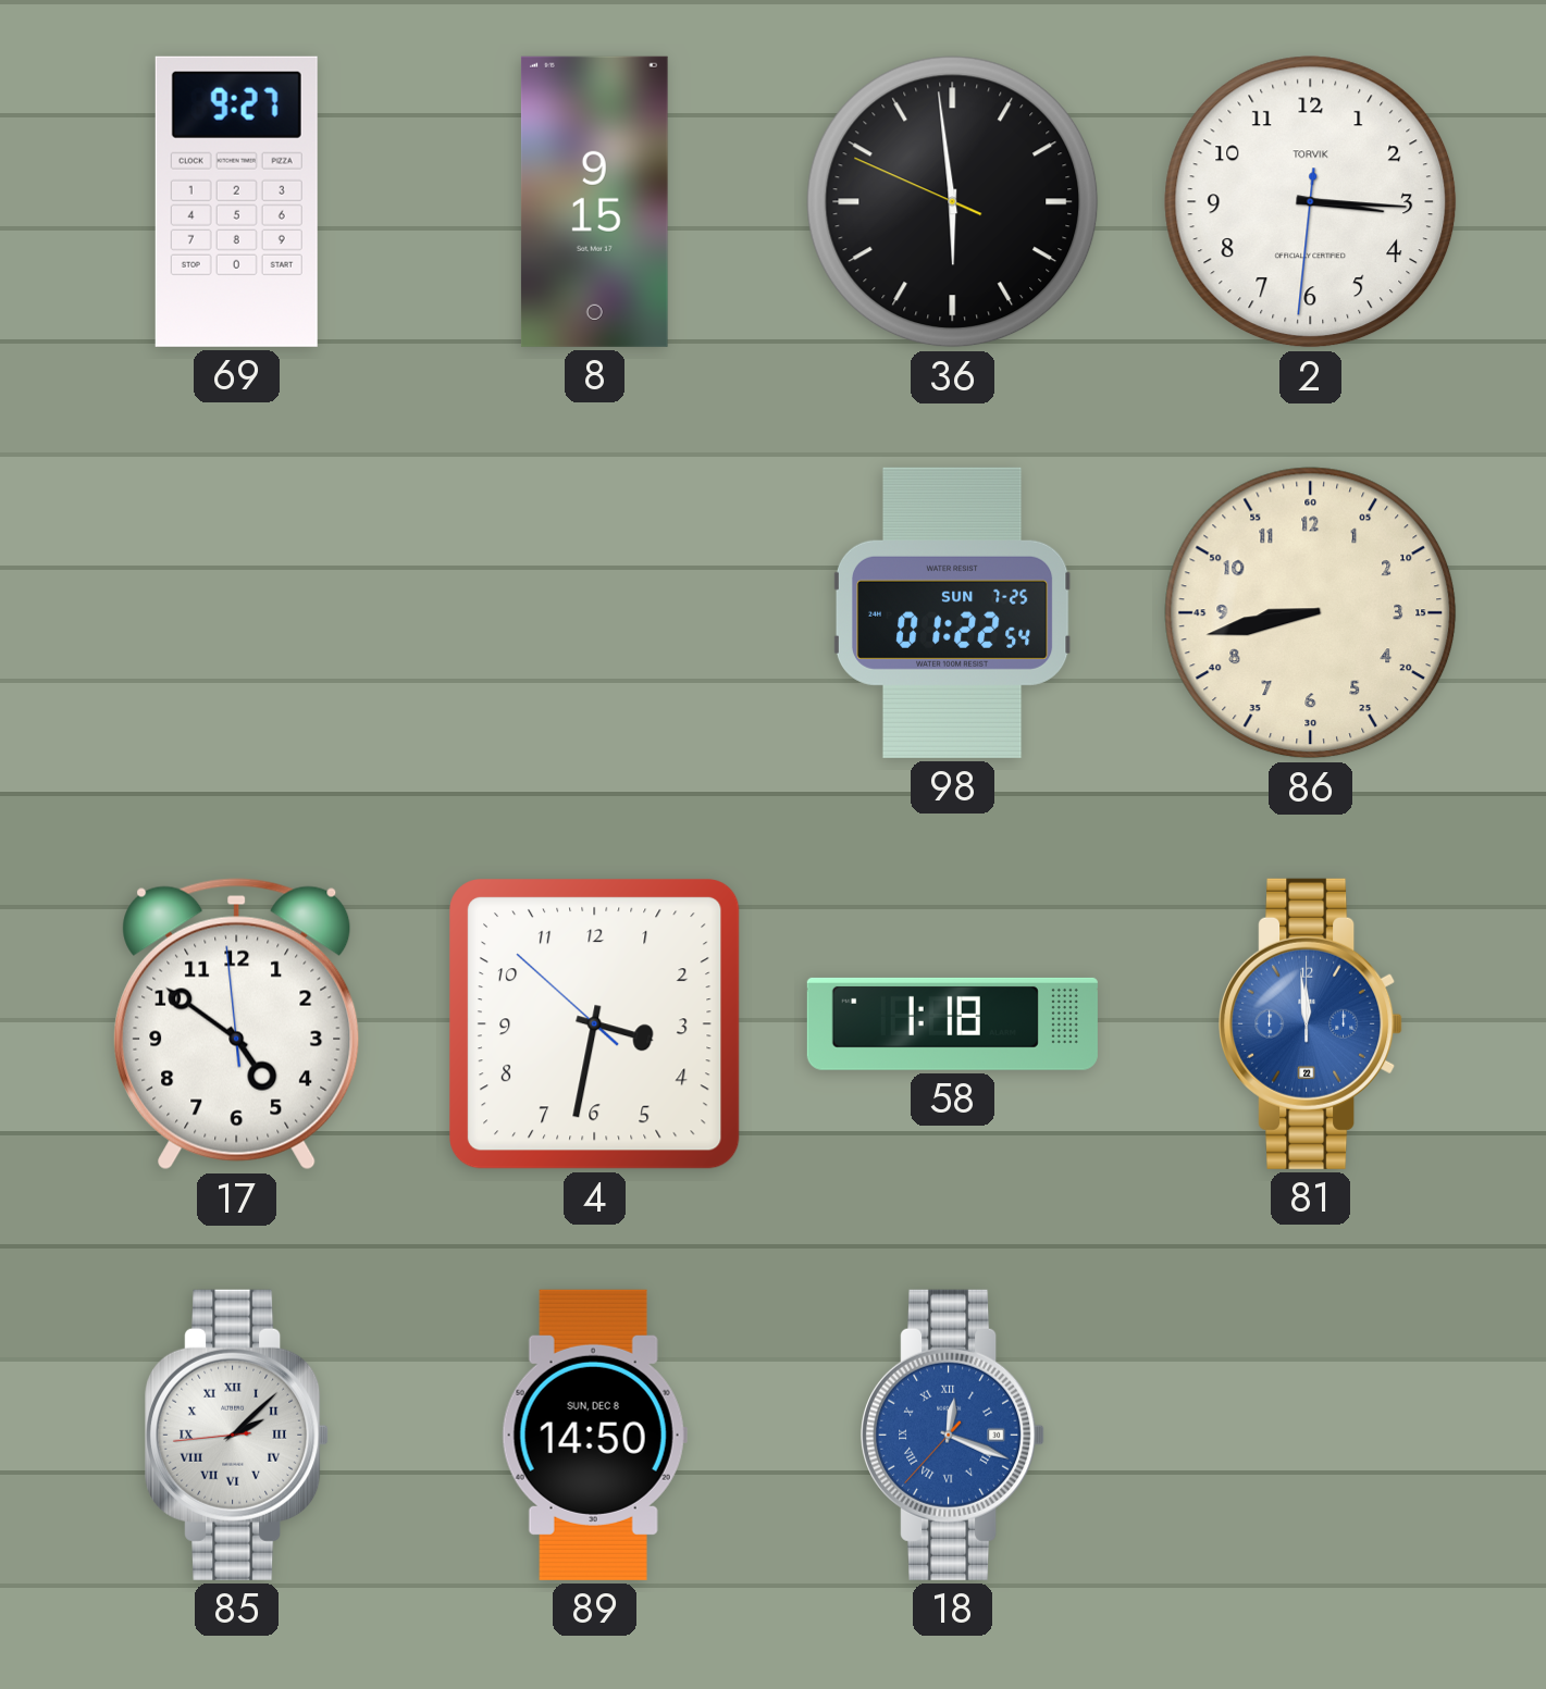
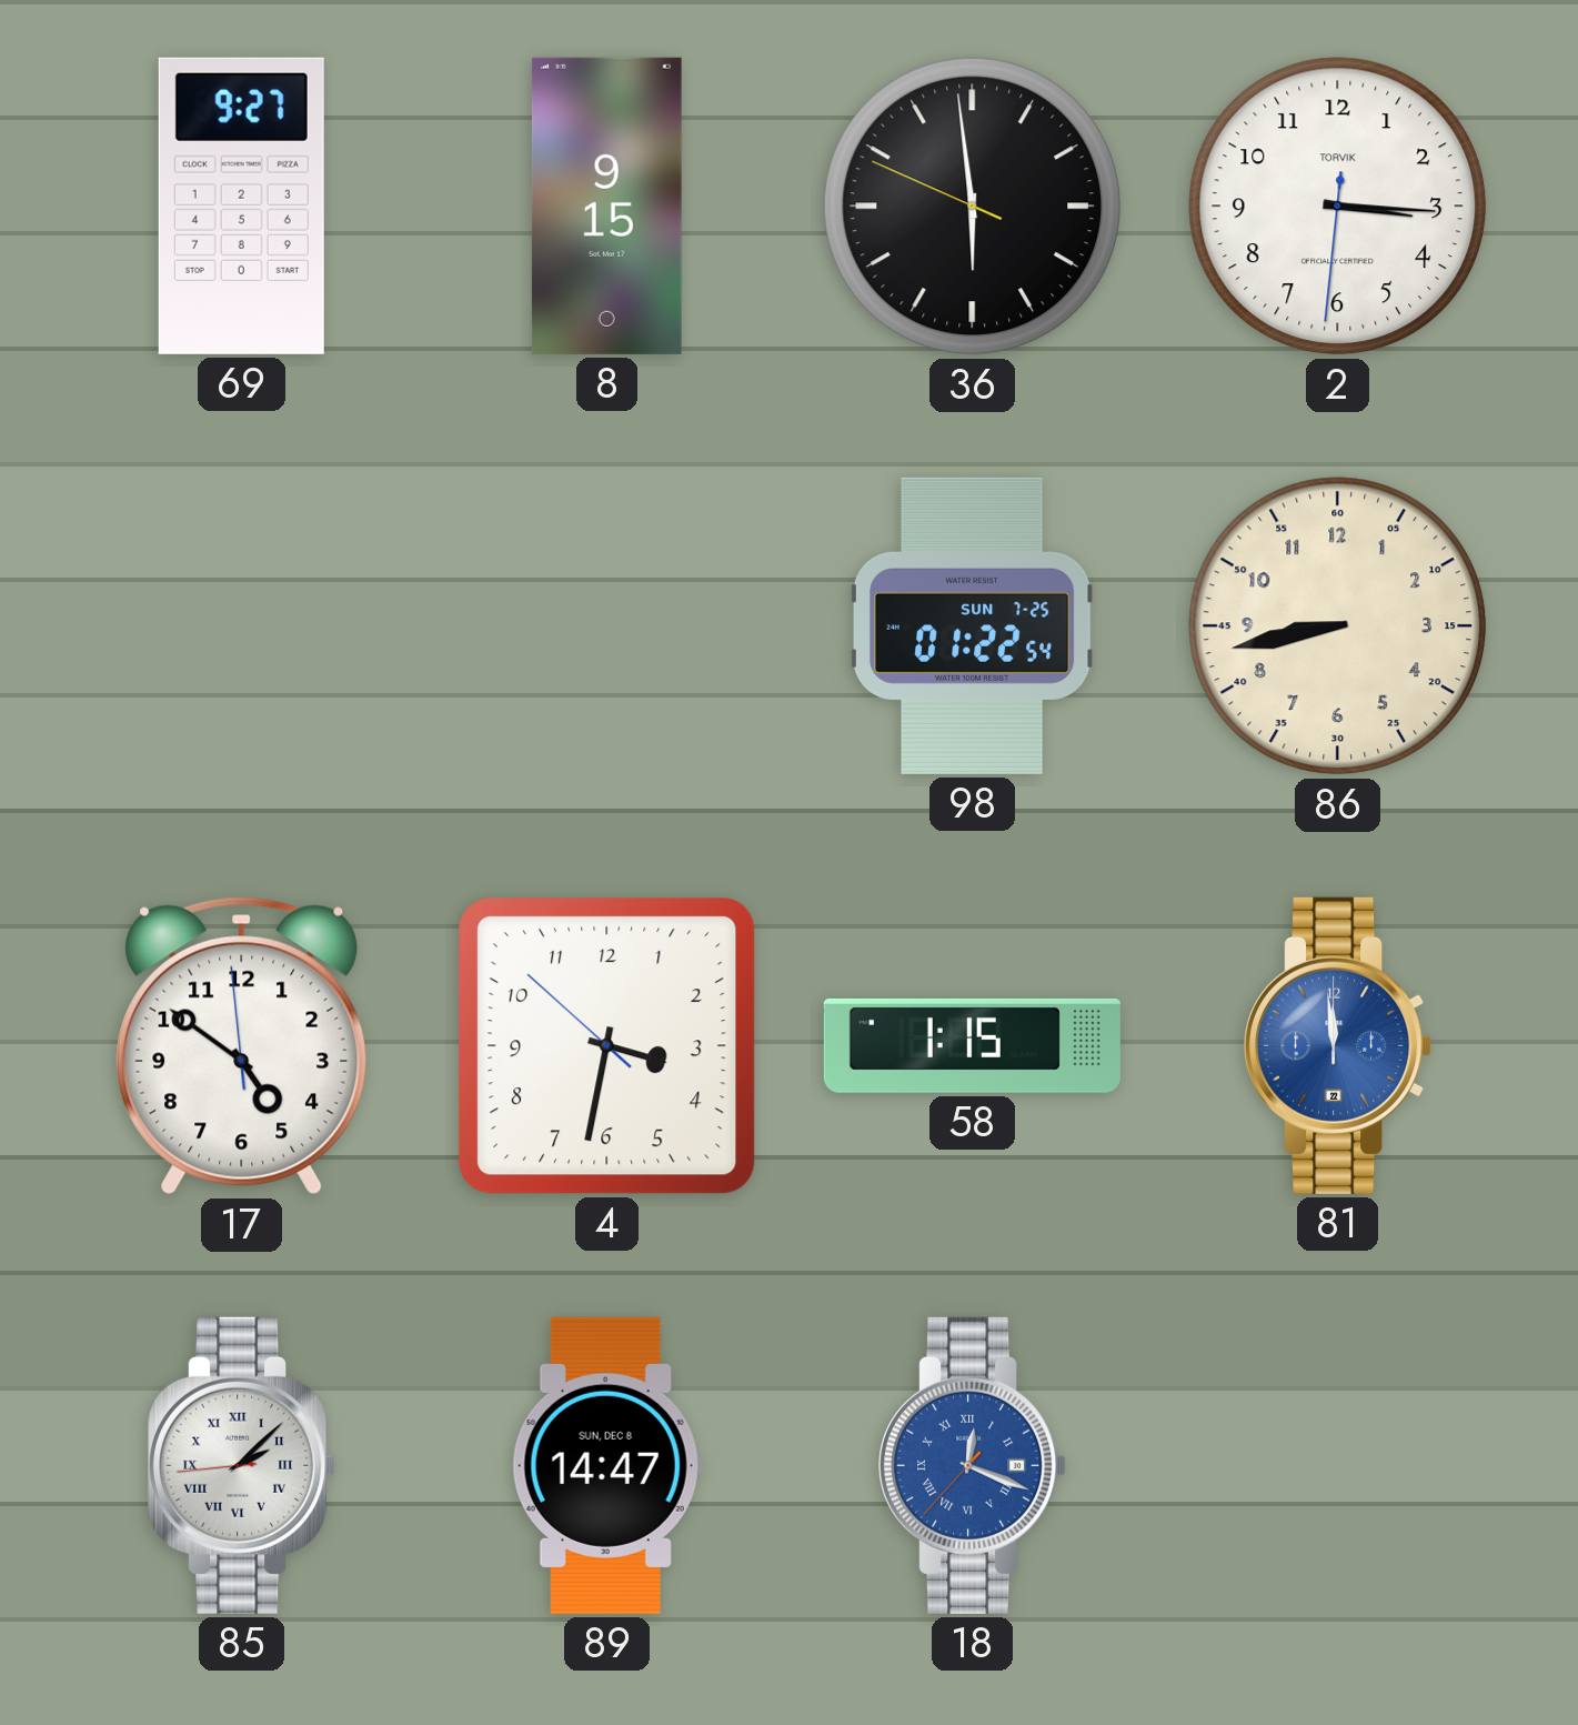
58: 1:18 -> 1:15
89: 14:50 -> 14:47
